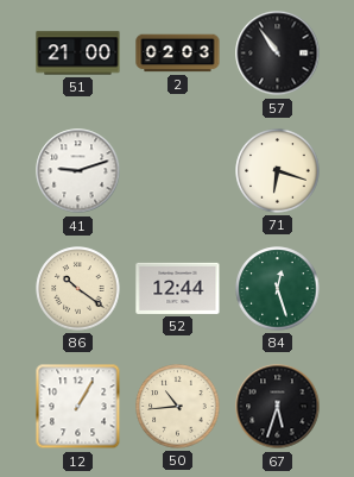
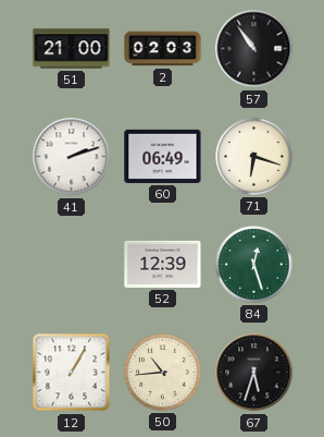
41: 9:12 -> 2:12
60: none -> 06:49
86: 10:21 -> none
52: 12:44 -> 12:39
